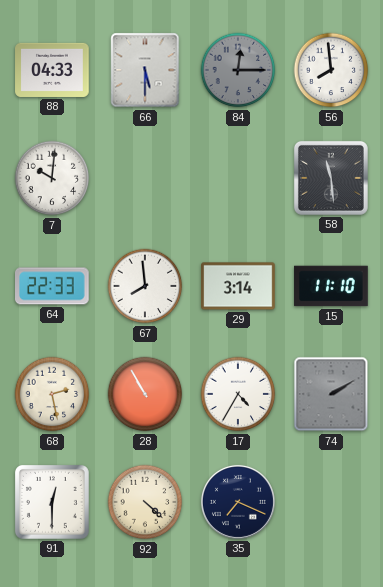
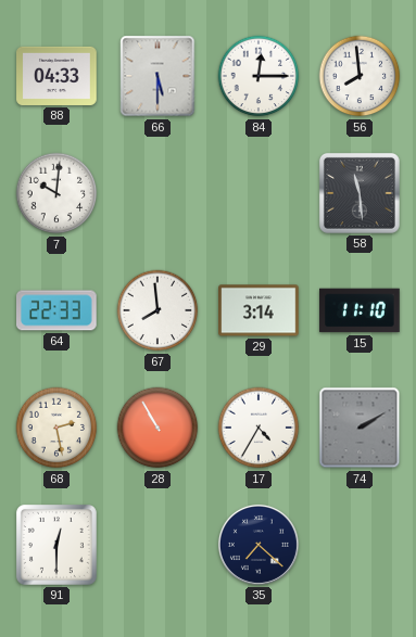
84 dial: grey -> white
92: 4:22 -> none
35: 7:19 -> 7:22
